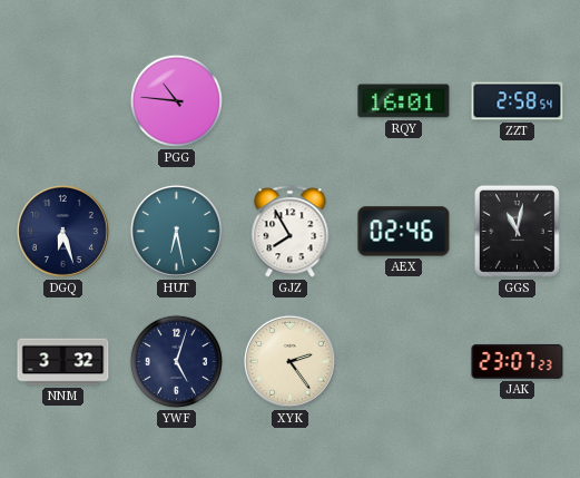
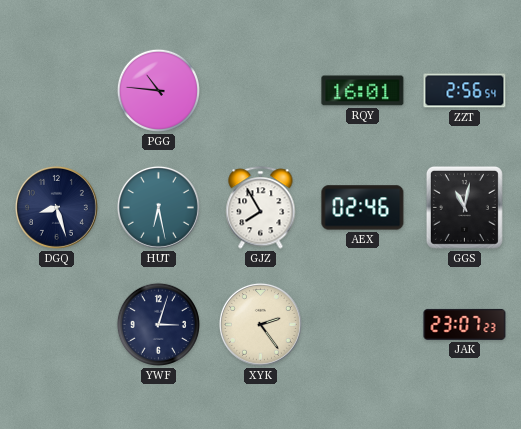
ZZT: 2:58 -> 2:56
DGQ: 6:27 -> 8:27
NNM: 3:32 -> none
YWF: 5:03 -> 3:03
